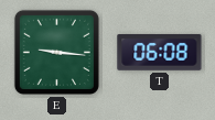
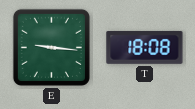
T: 06:08 -> 18:08
